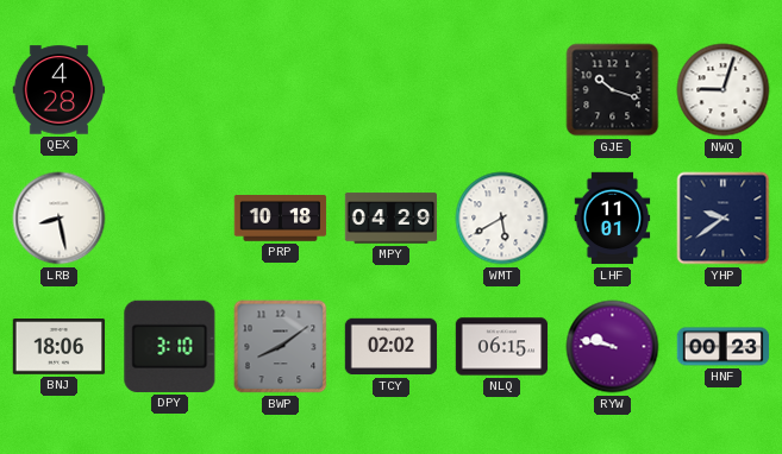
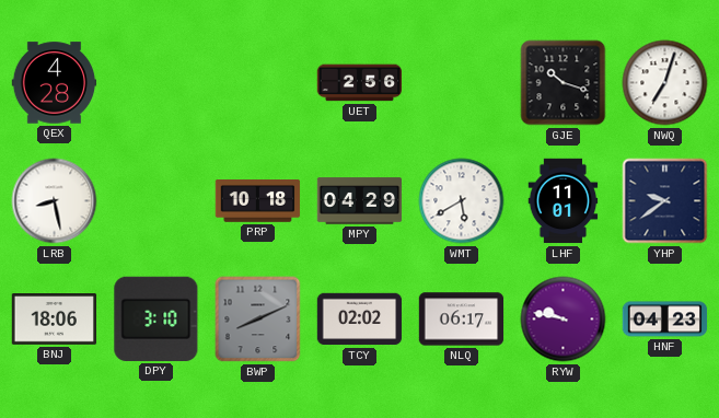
UET: none -> 2:56
NWQ: 9:03 -> 7:03
BWP: 8:09 -> 8:11
NLQ: 06:15 -> 06:17
HNF: 00:23 -> 04:23
